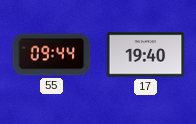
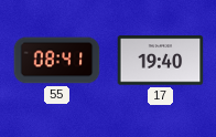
55: 09:44 -> 08:41
